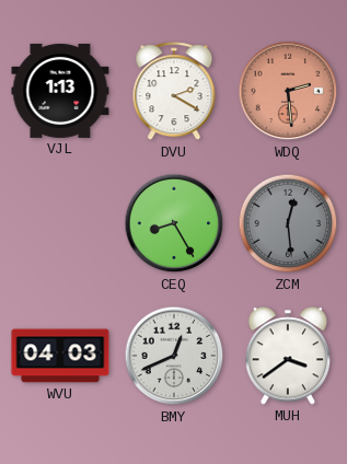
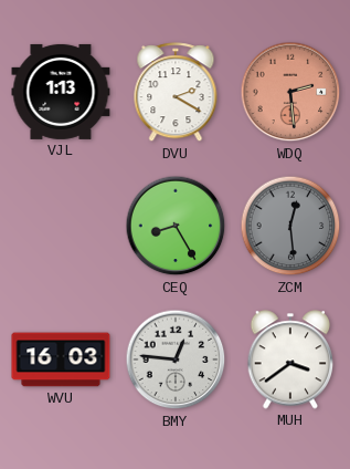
WVU: 04:03 -> 16:03
BMY: 12:41 -> 12:46
